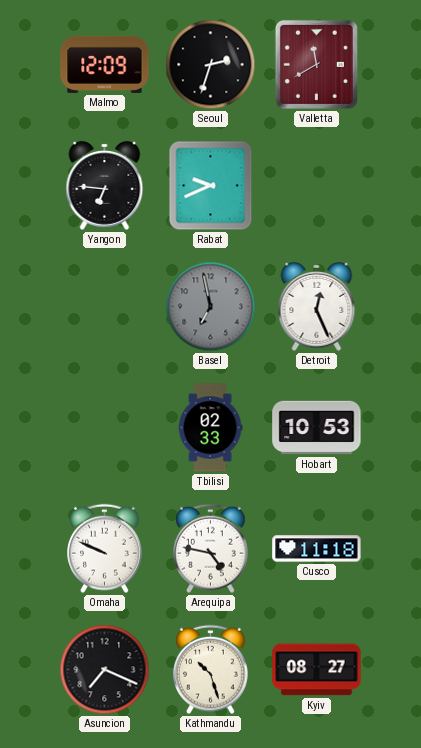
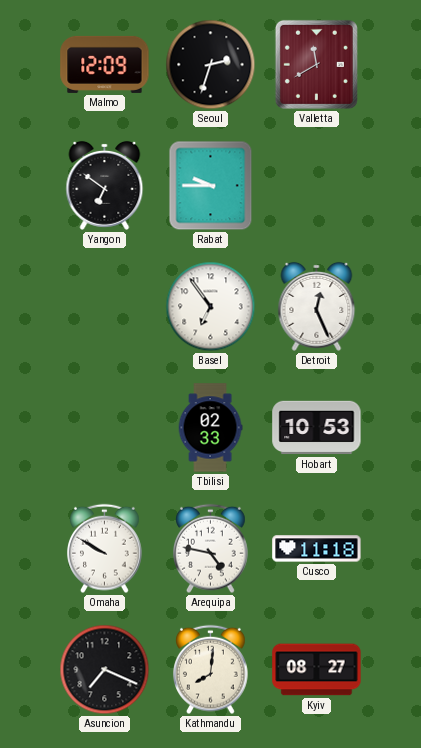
Yangon: 6:46 -> 6:51
Rabat: 9:41 -> 9:45
Basel: 6:58 -> 6:54
Basel dial: grey -> white
Omaha: 9:49 -> 9:50
Kathmandu: 10:27 -> 8:01
